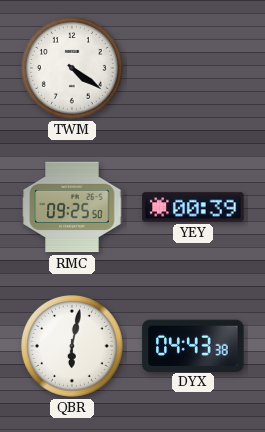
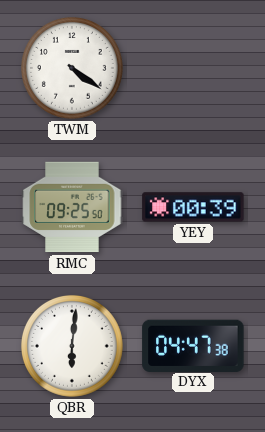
QBR: 6:02 -> 6:01
DYX: 04:43 -> 04:47
